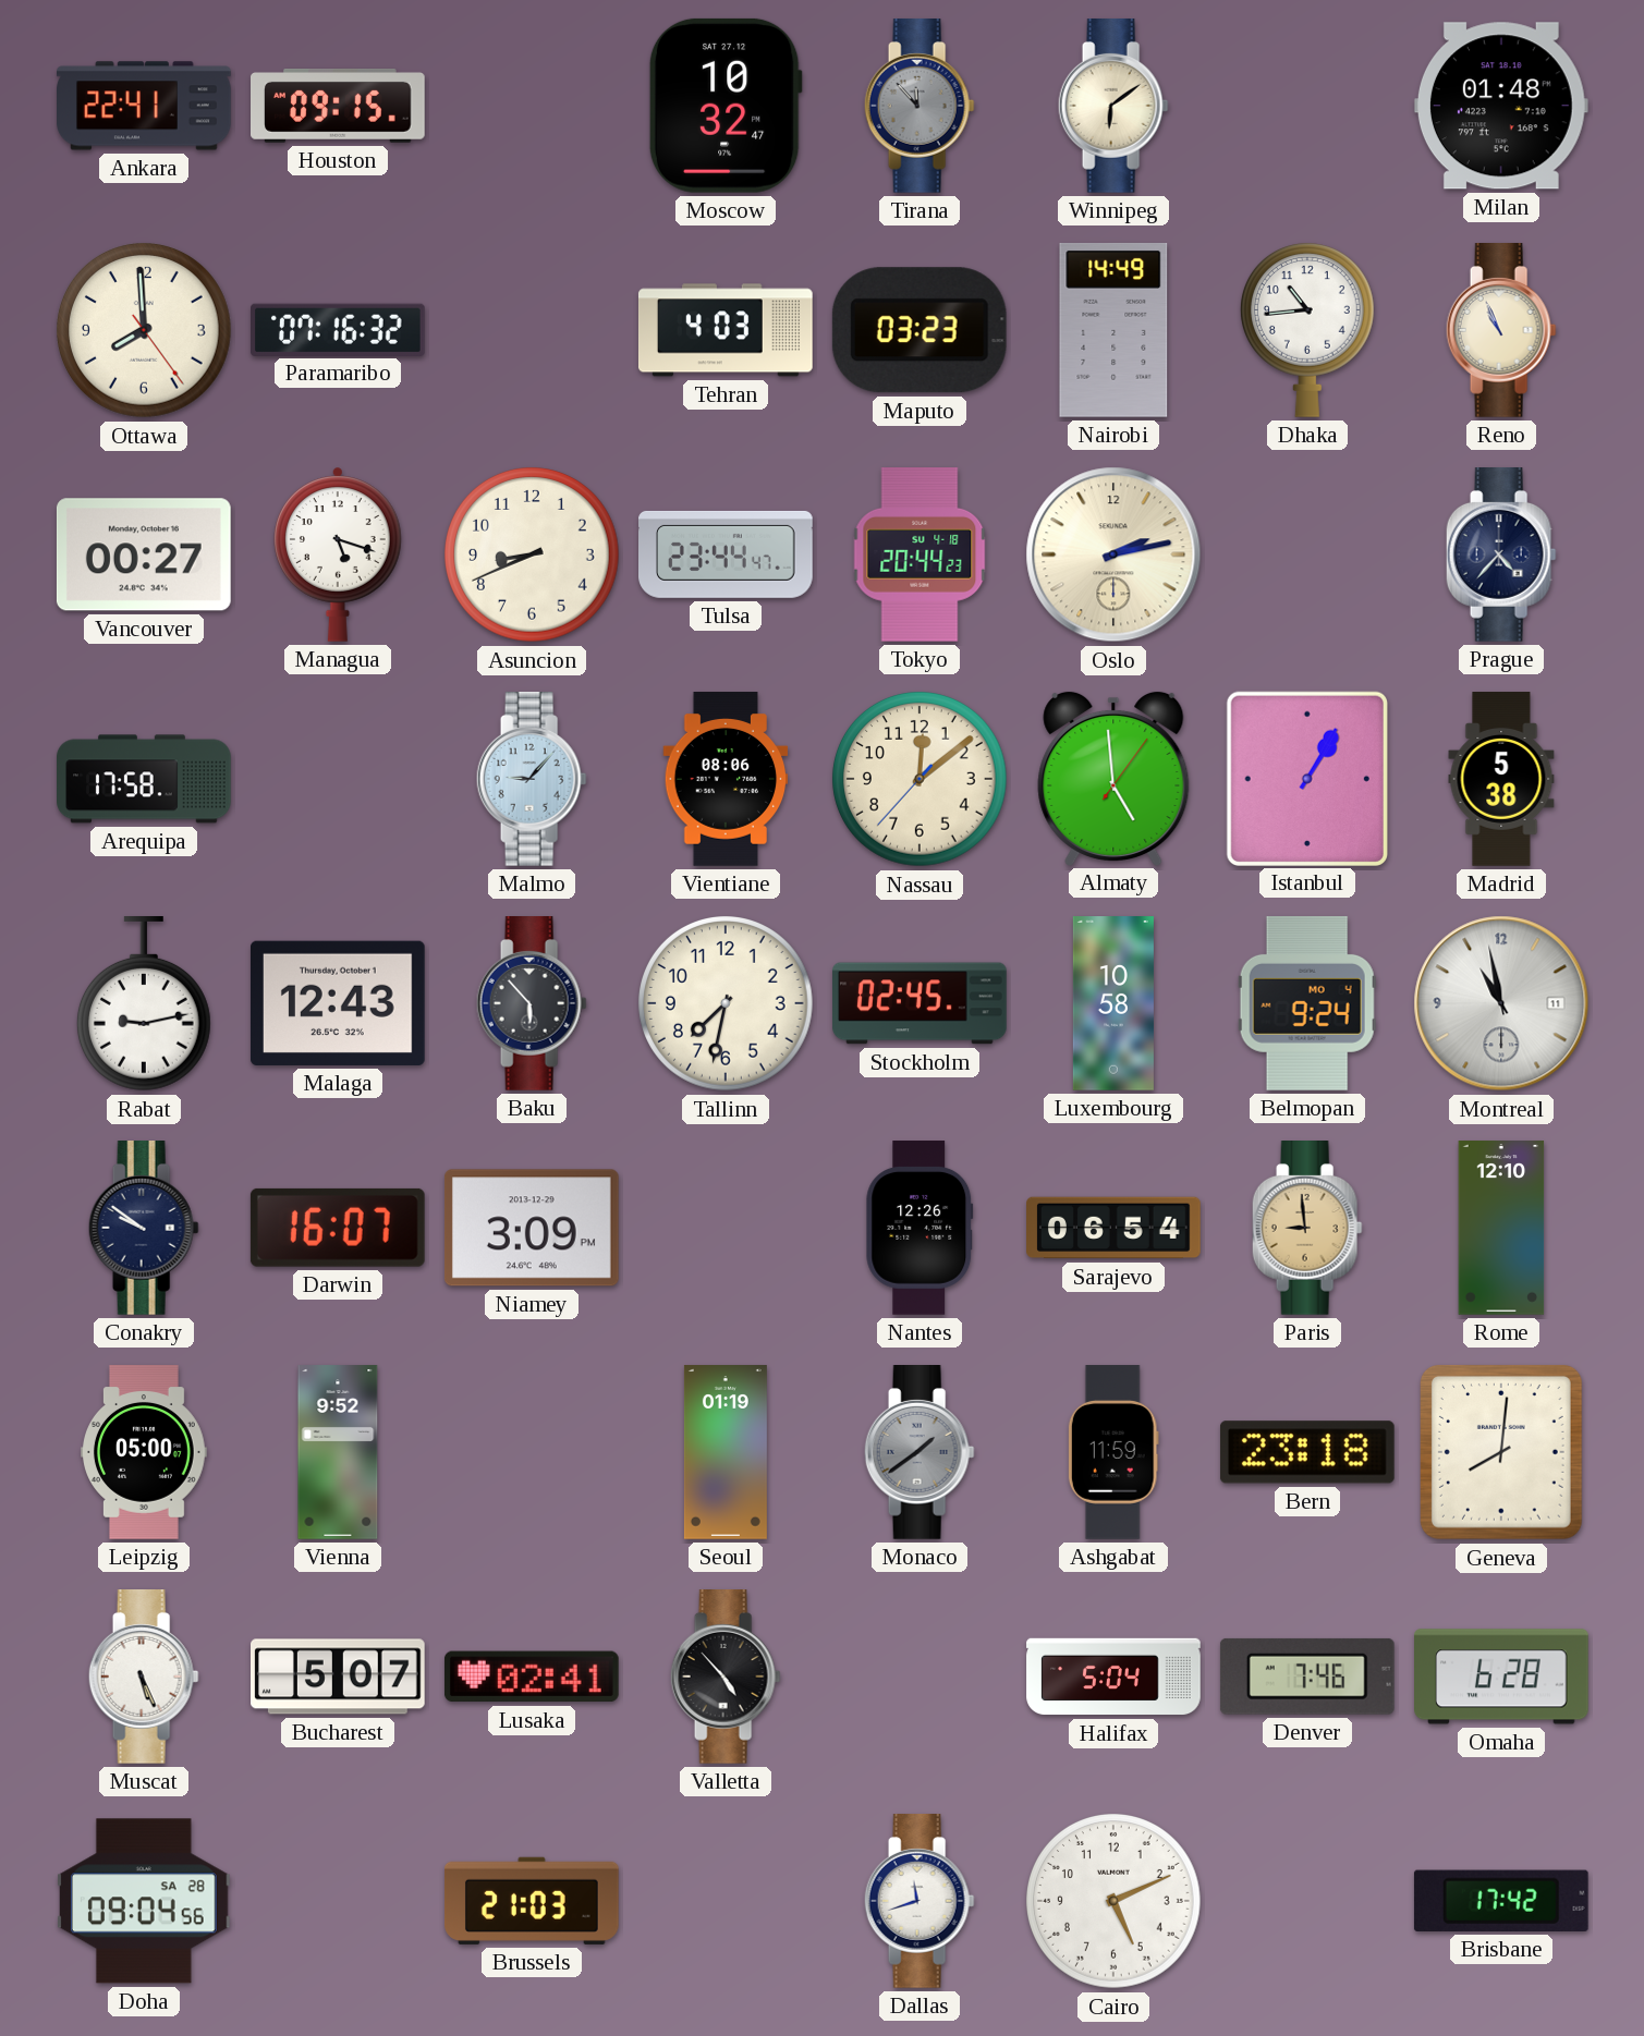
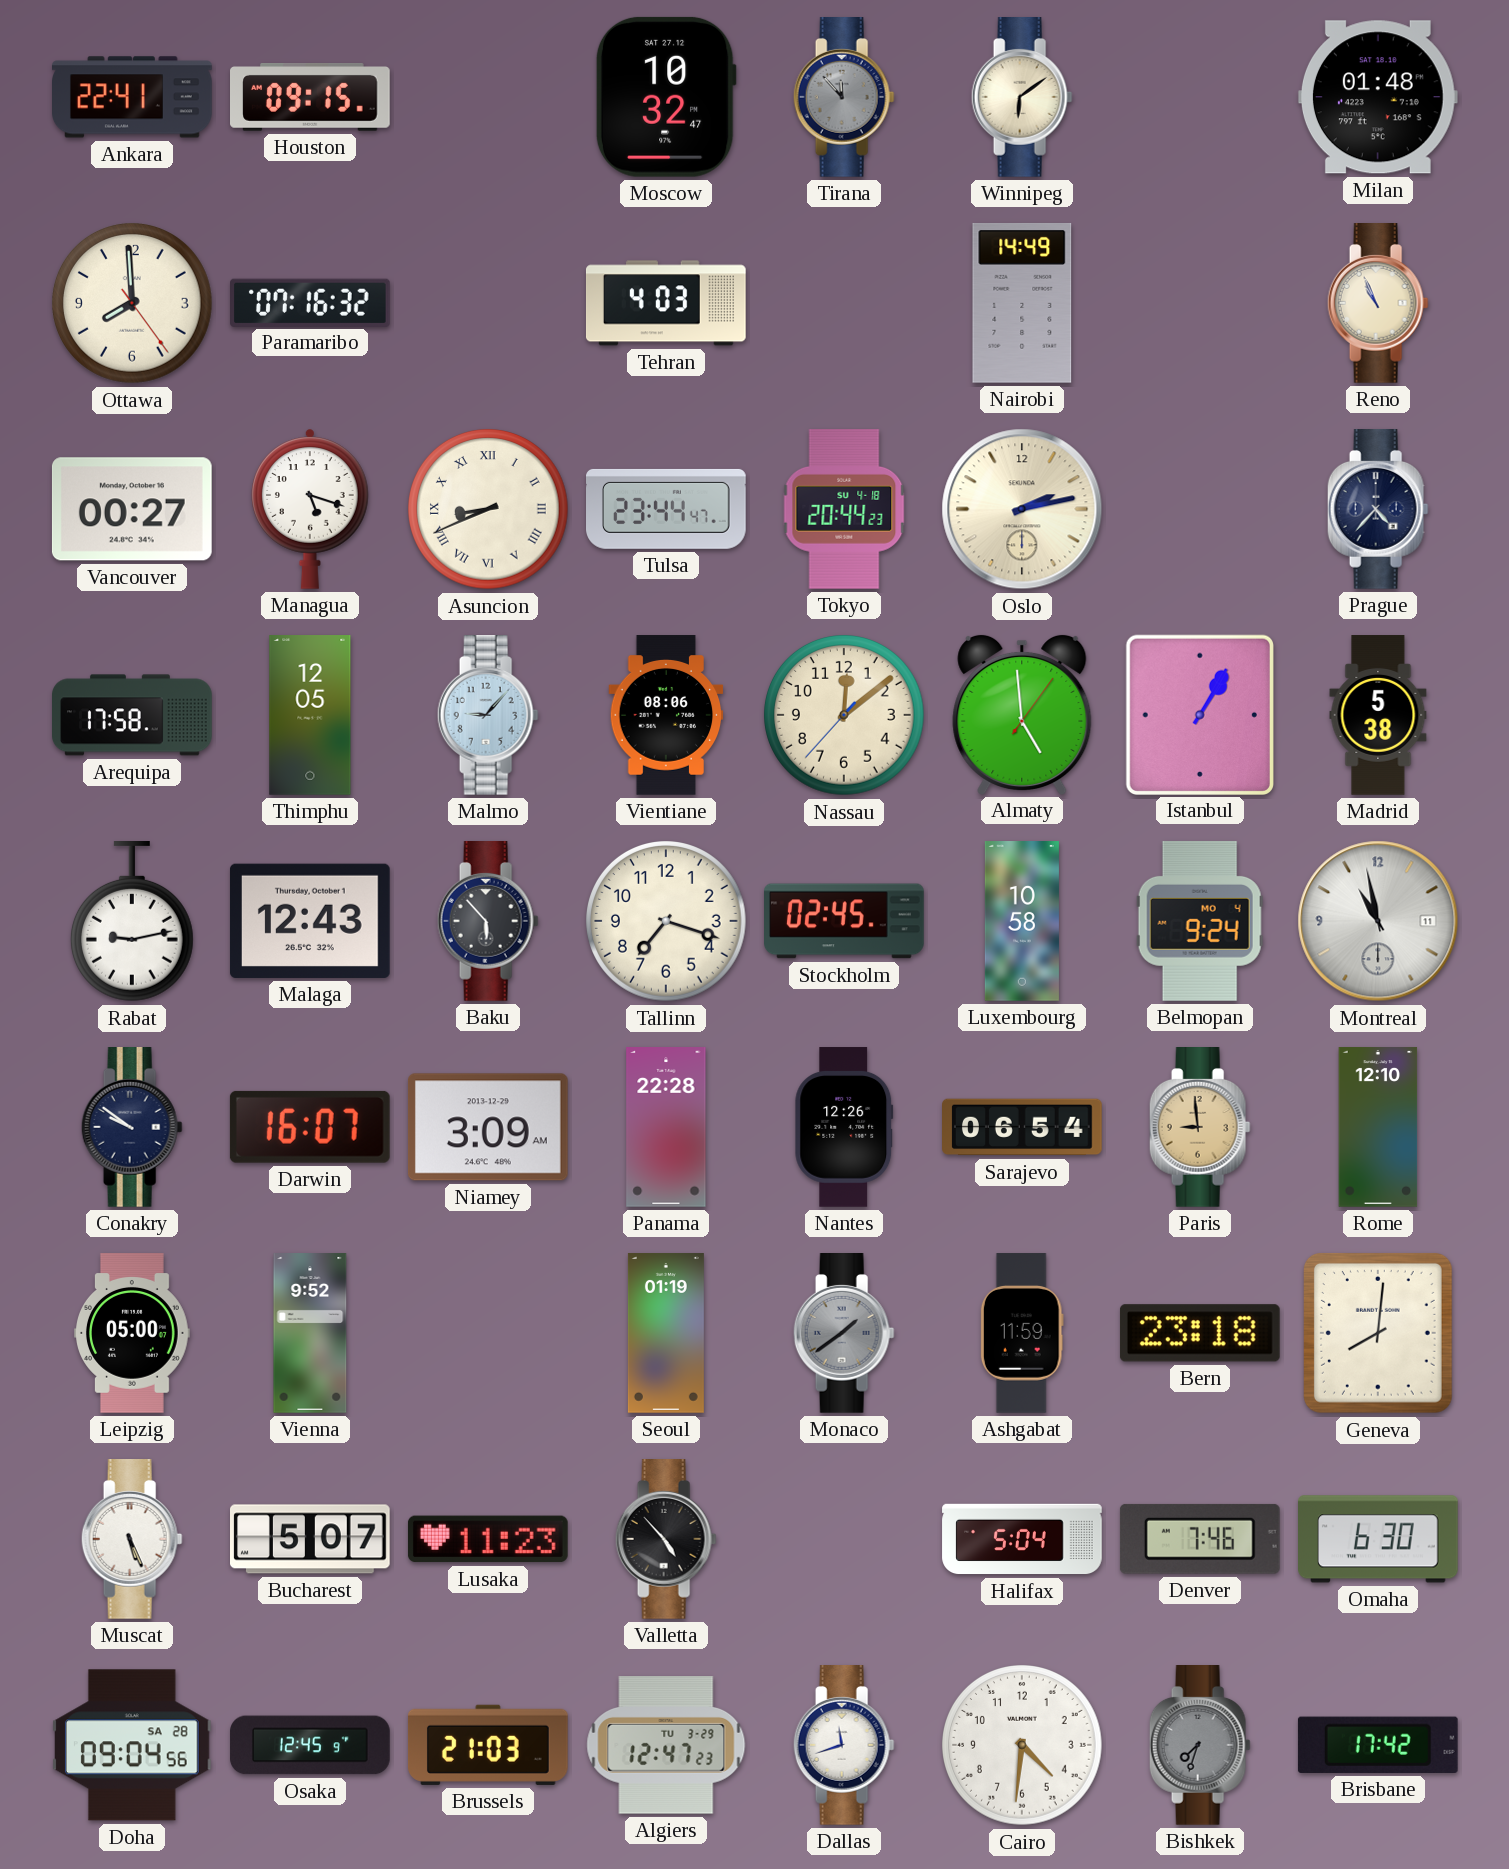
Maputo: 03:23 -> none
Dhaka: 10:44 -> none
Asuncion numerals: Arabic -> Roman
Thimphu: none -> 12:05
Tallinn: 7:32 -> 7:18
Niamey: 3:09 PM -> 3:09 AM
Panama: none -> 22:28
Lusaka: 02:41 -> 11:23
Omaha: 6:28 -> 6:30
Osaka: none -> 12:45
Algiers: none -> 12:47
Cairo: 5:11 -> 4:31
Bishkek: none -> 7:33
